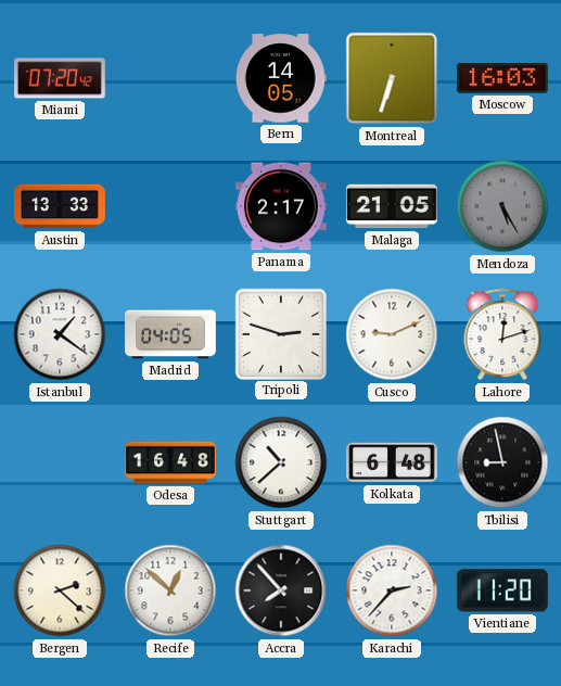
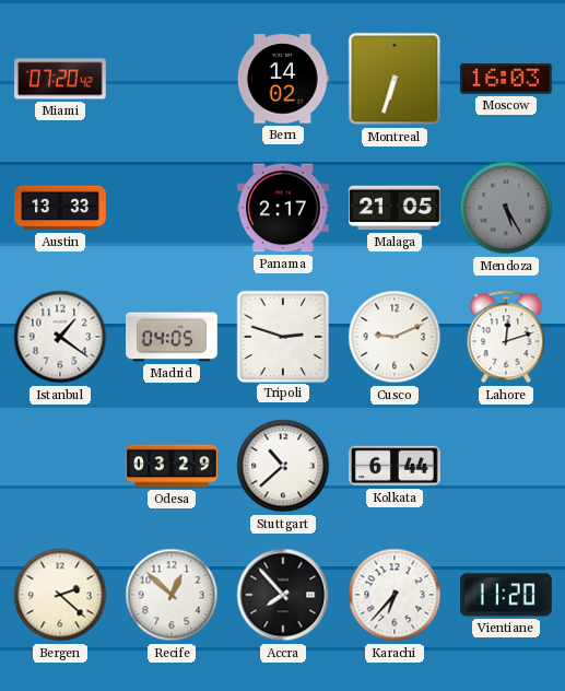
Bern: 14:05 -> 14:02
Odesa: 16:48 -> 03:29
Kolkata: 6:48 -> 6:44
Tbilisi: 8:58 -> none
Karachi: 2:37 -> 6:37
